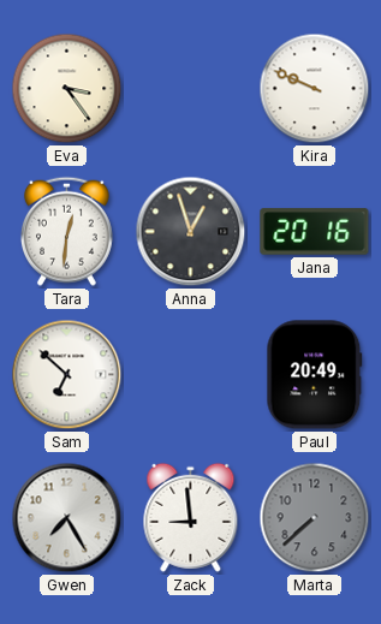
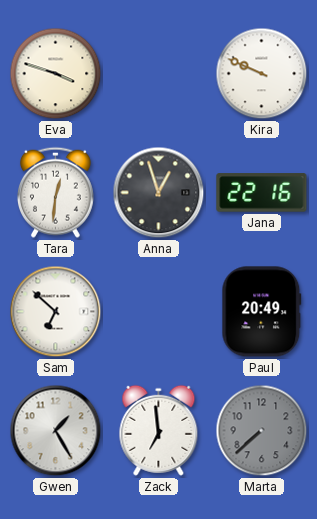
Eva: 3:24 -> 3:48
Jana: 20:16 -> 22:16
Gwen: 7:25 -> 1:25
Zack: 8:59 -> 6:59
